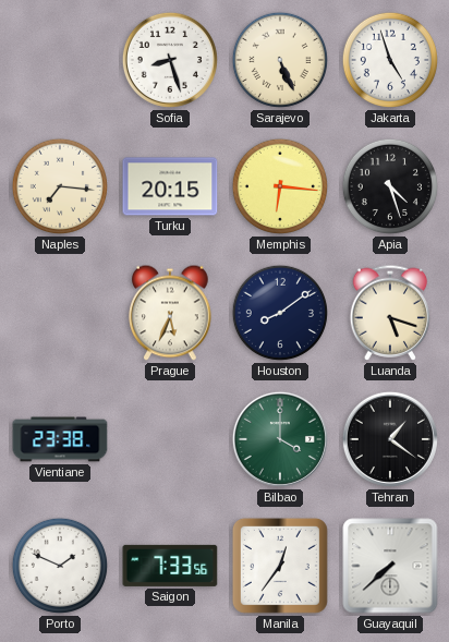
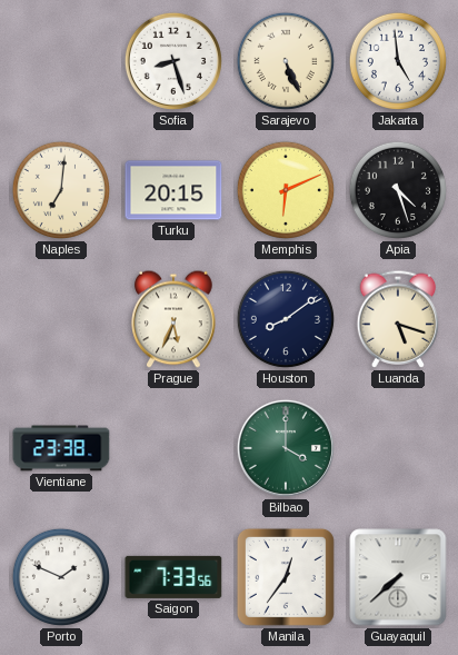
Jakarta: 4:57 -> 4:59
Naples: 7:16 -> 7:01
Memphis: 6:16 -> 6:11
Tehran: 1:21 -> none
